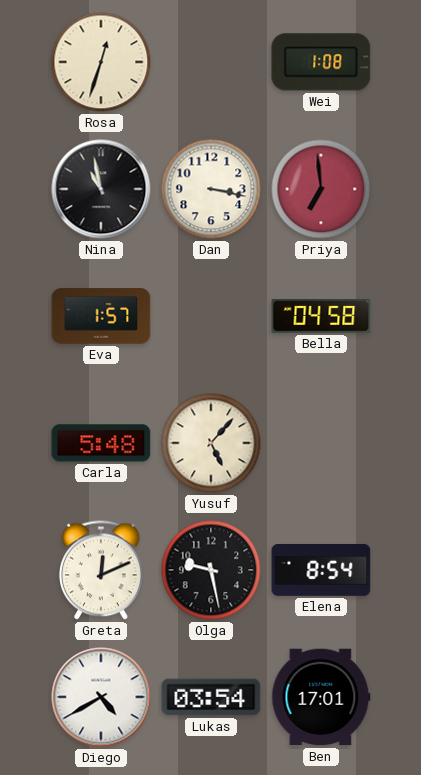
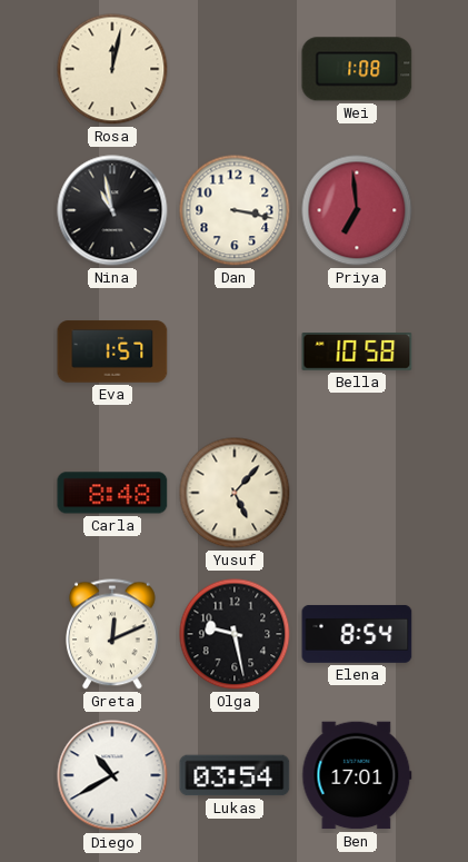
Rosa: 12:33 -> 12:02
Bella: 04:58 -> 10:58
Carla: 5:48 -> 8:48
Diego: 4:40 -> 10:40
